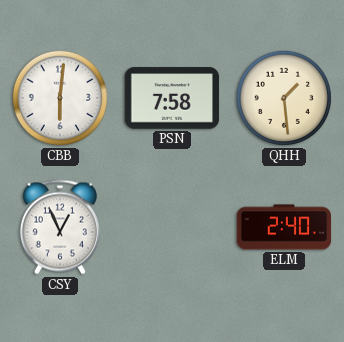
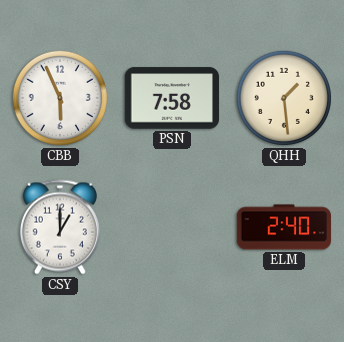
CBB: 6:01 -> 5:56
CSY: 12:56 -> 1:00
